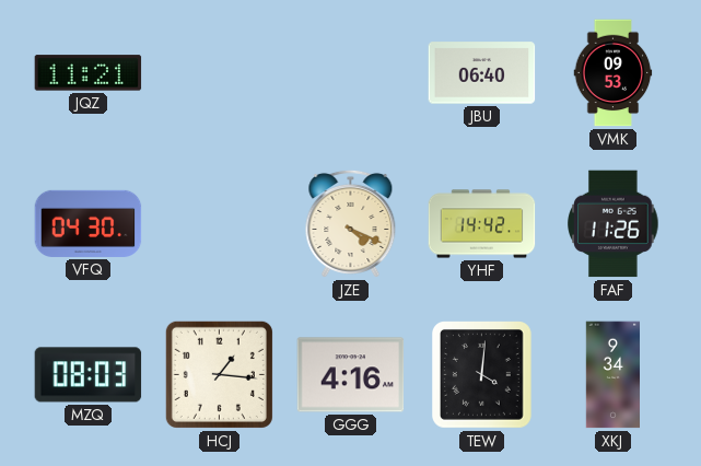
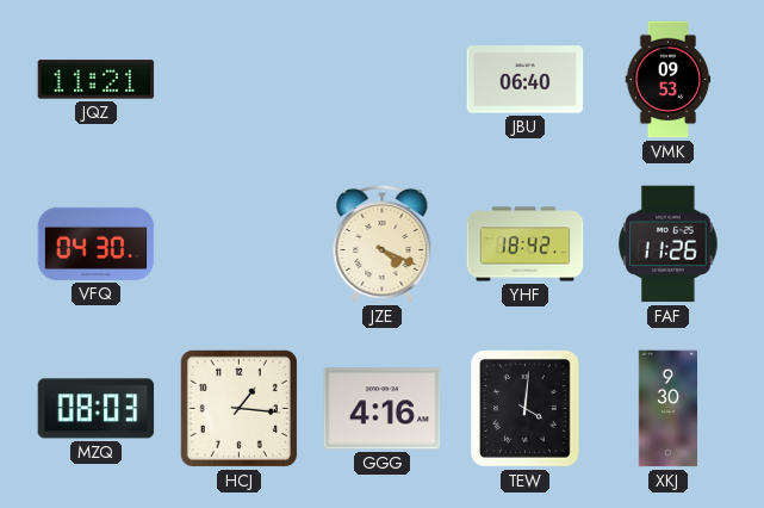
YHF: 14:42 -> 18:42
XKJ: 9:34 -> 9:30
